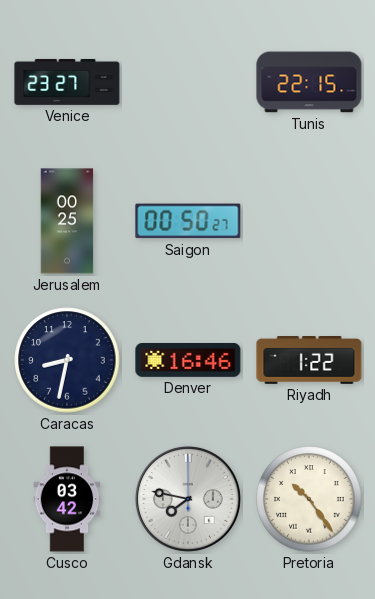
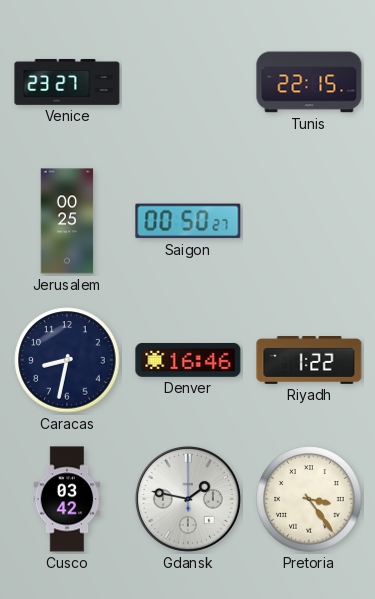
Gdansk: 7:47 -> 1:47
Pretoria: 10:24 -> 3:24
